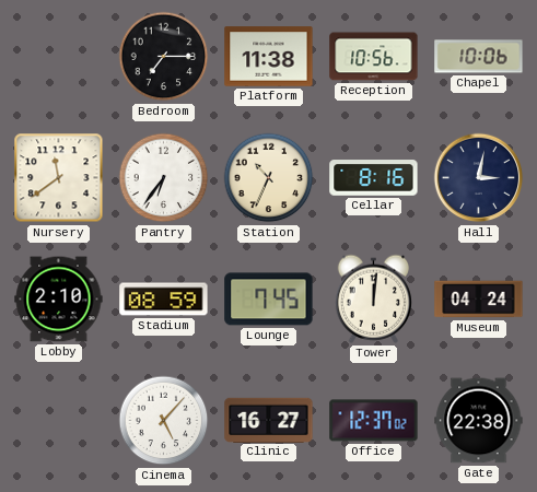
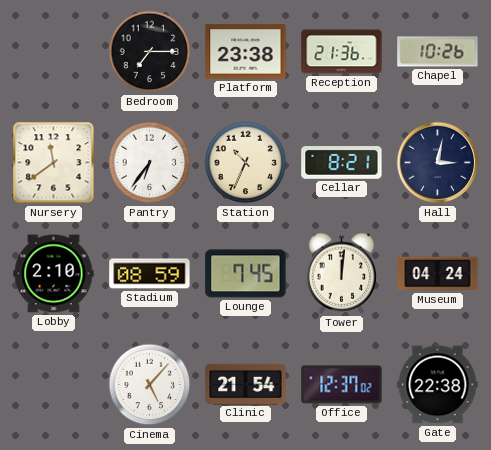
Platform: 11:38 -> 23:38
Reception: 10:56 -> 21:36
Chapel: 10:06 -> 10:26
Cellar: 8:16 -> 8:21
Clinic: 16:27 -> 21:54
